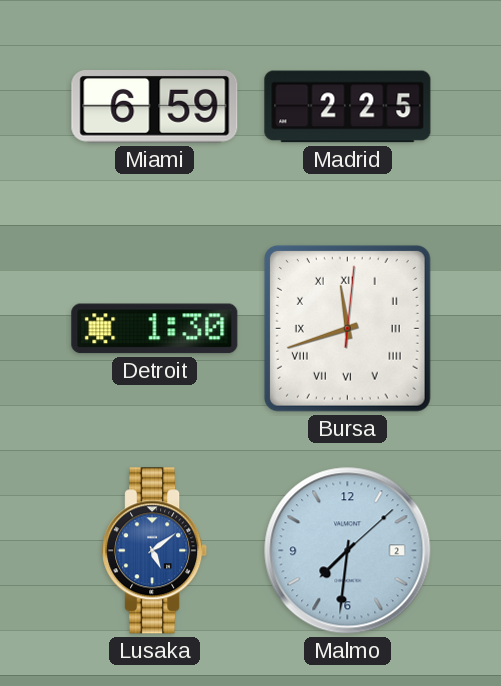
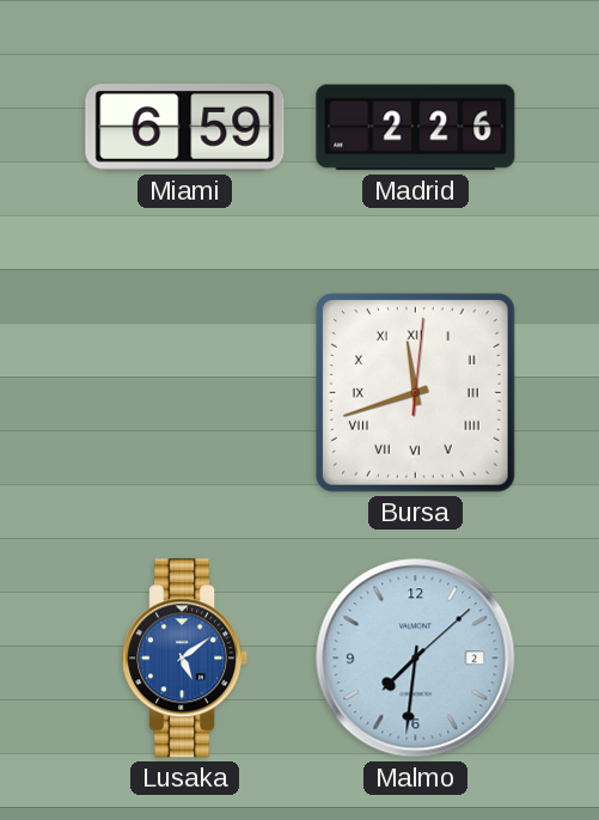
Madrid: 2:25 -> 2:26
Detroit: 1:30 -> none
